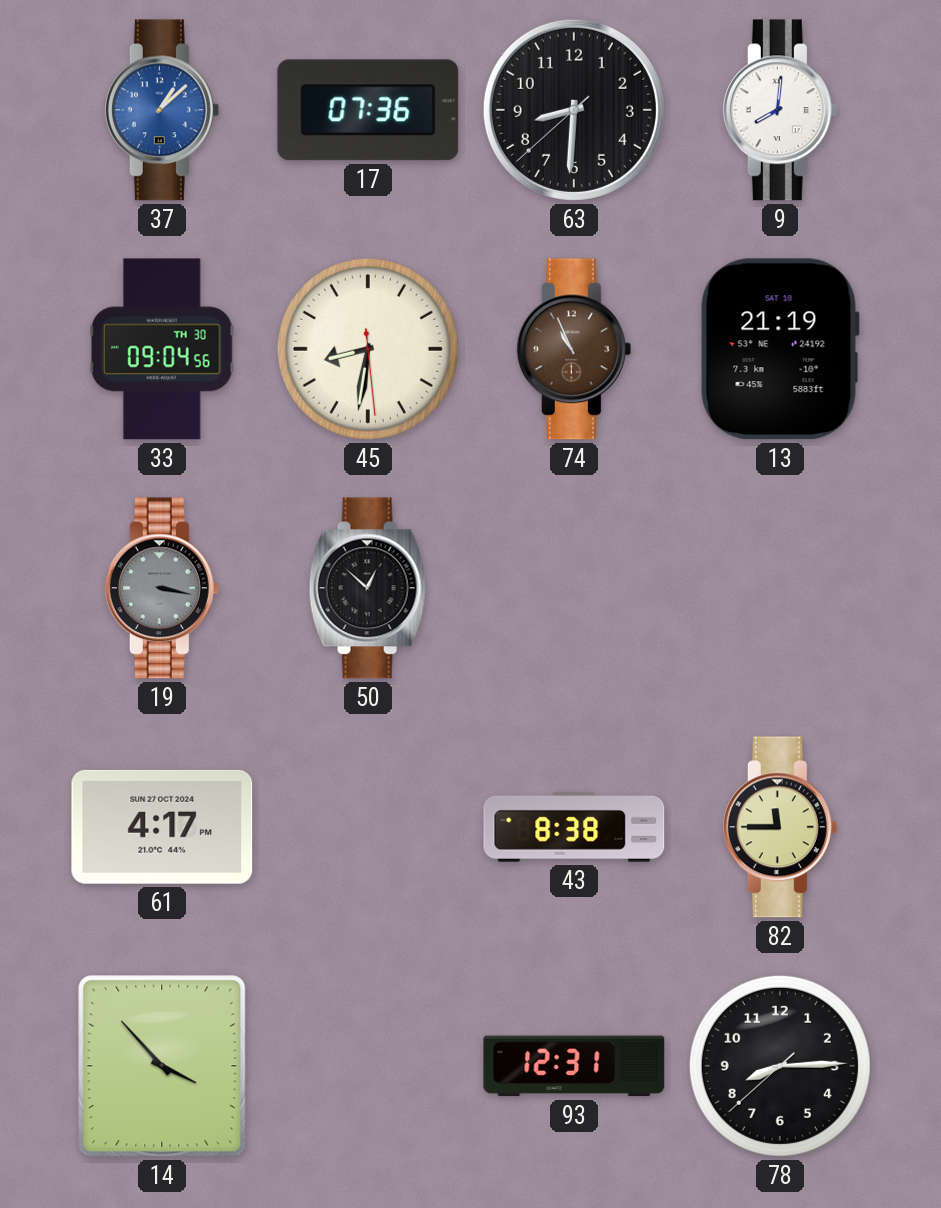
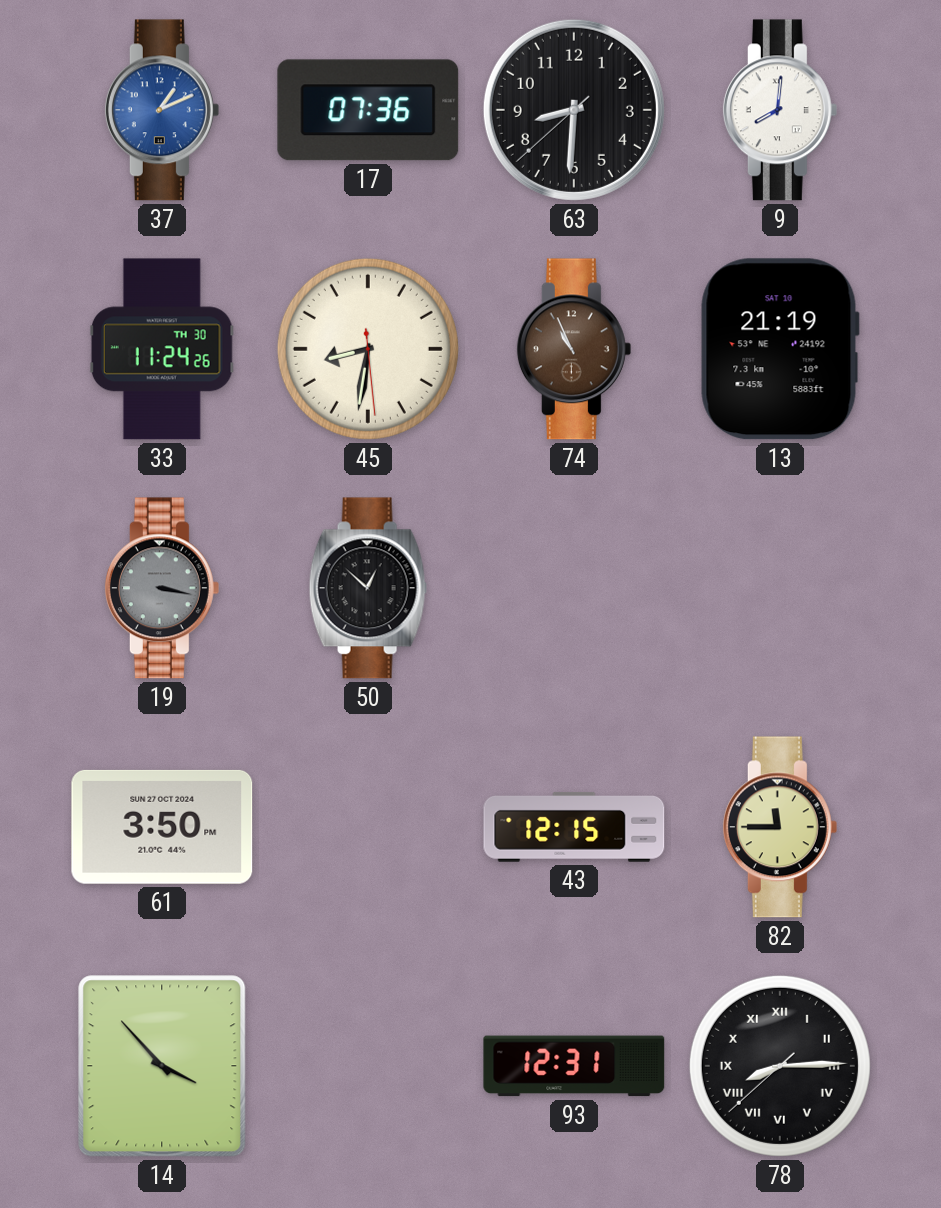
37: 1:08 -> 1:11
33: 09:04 -> 11:24
61: 4:17 -> 3:50
43: 8:38 -> 12:15
78 numerals: Arabic -> Roman
